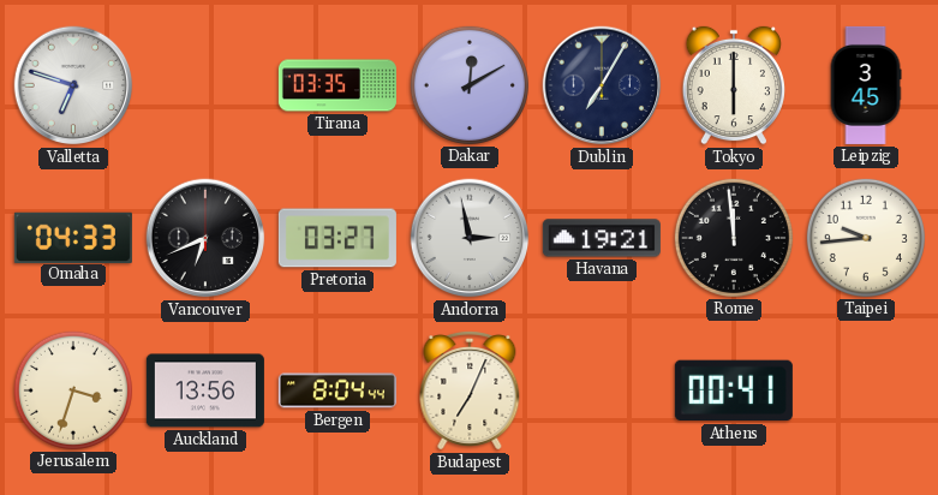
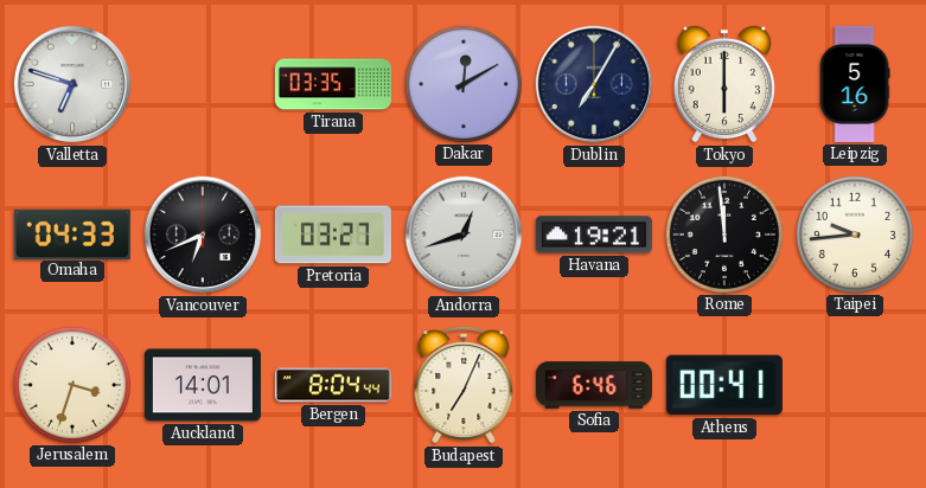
Leipzig: 3:45 -> 5:16
Andorra: 2:58 -> 12:42
Auckland: 13:56 -> 14:01
Sofia: none -> 6:46
